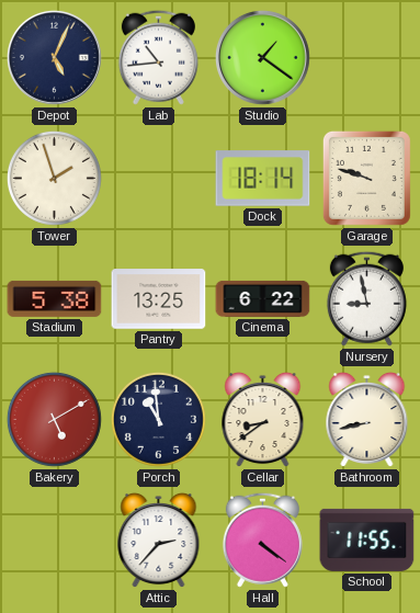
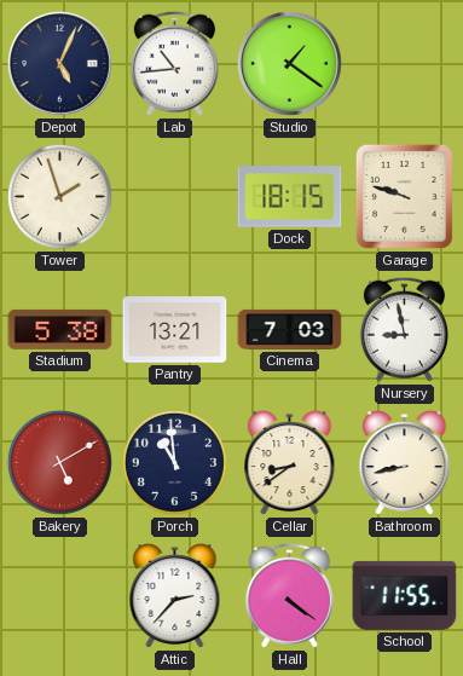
Dock: 18:14 -> 18:15
Pantry: 13:25 -> 13:21
Cinema: 6:22 -> 7:03
